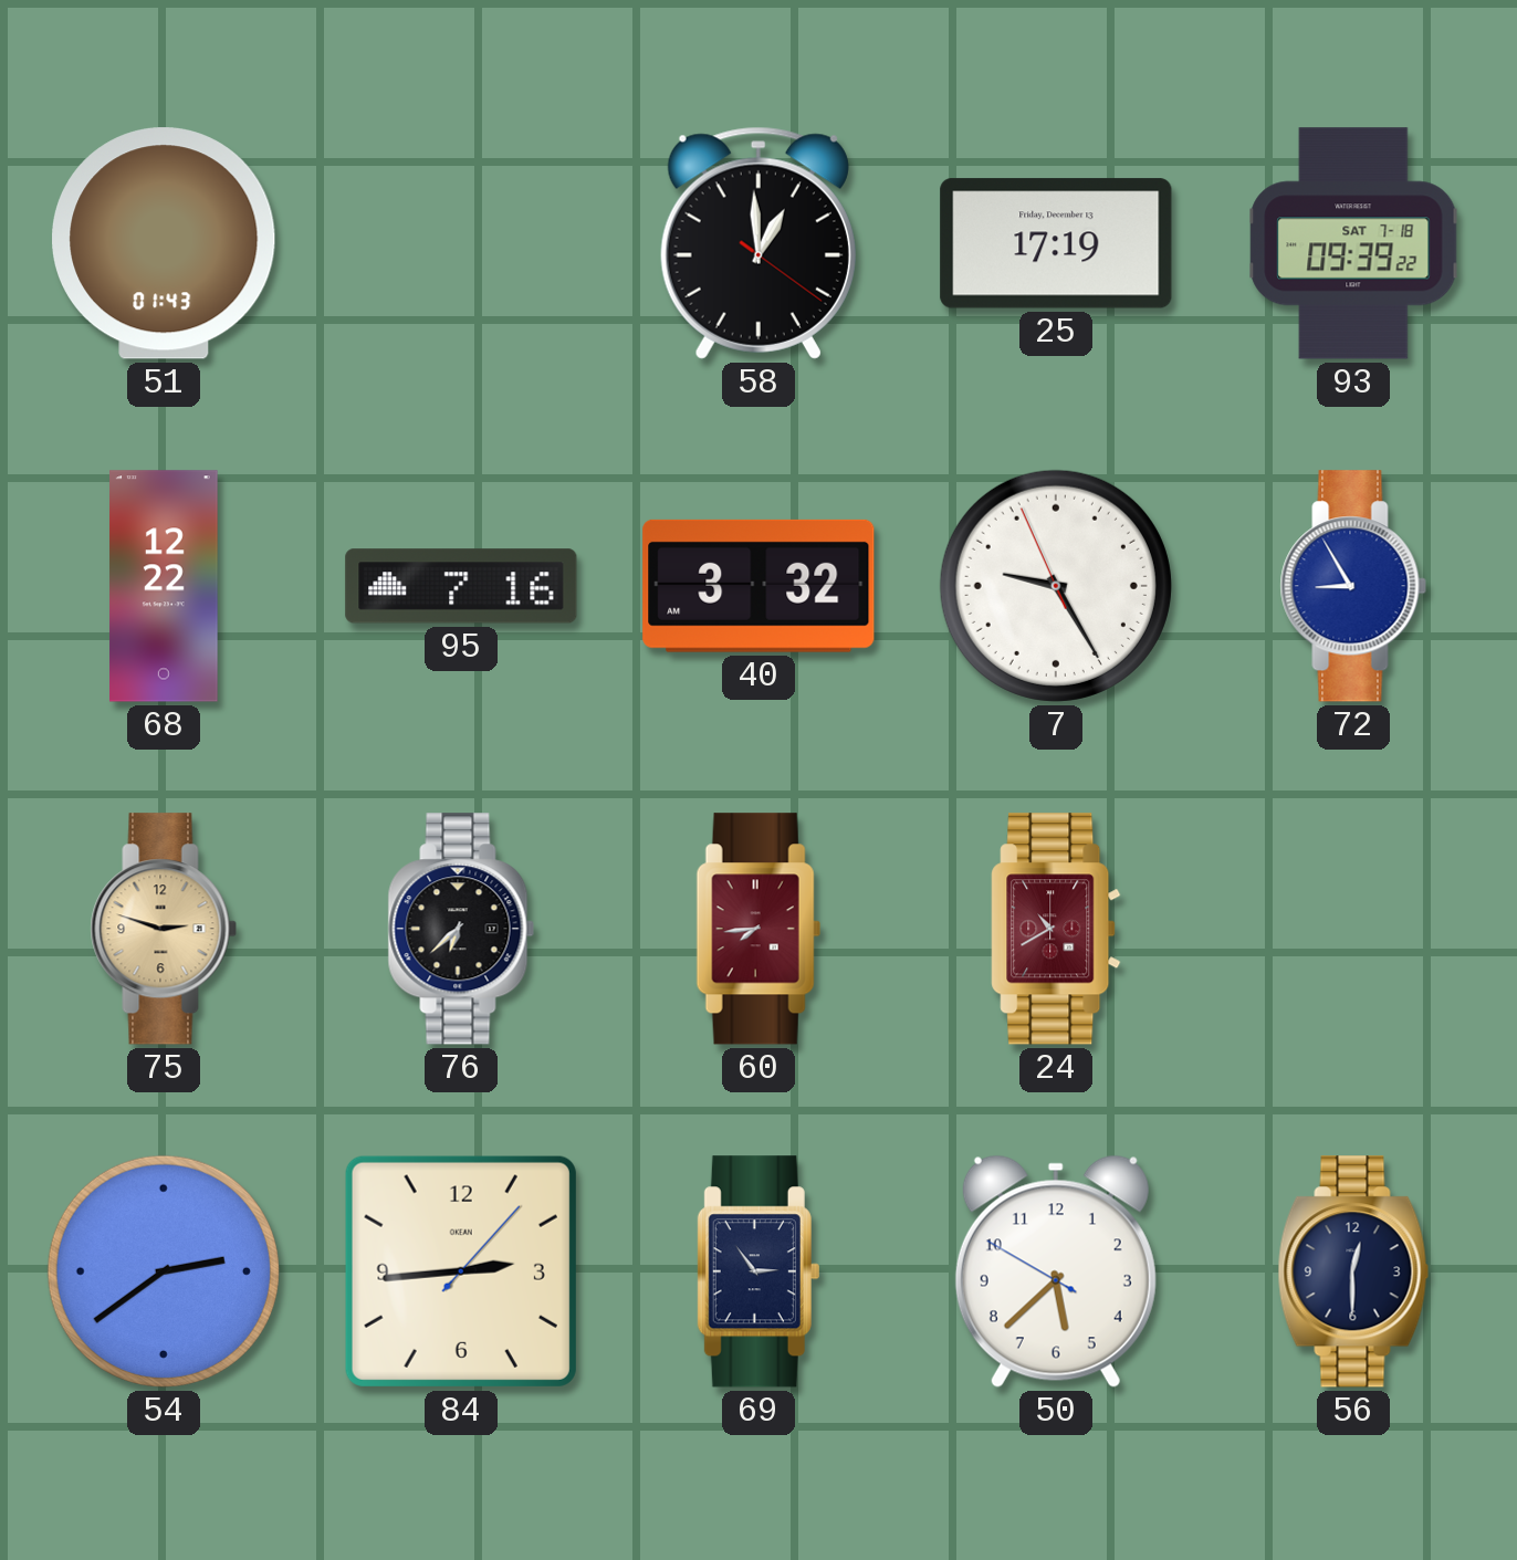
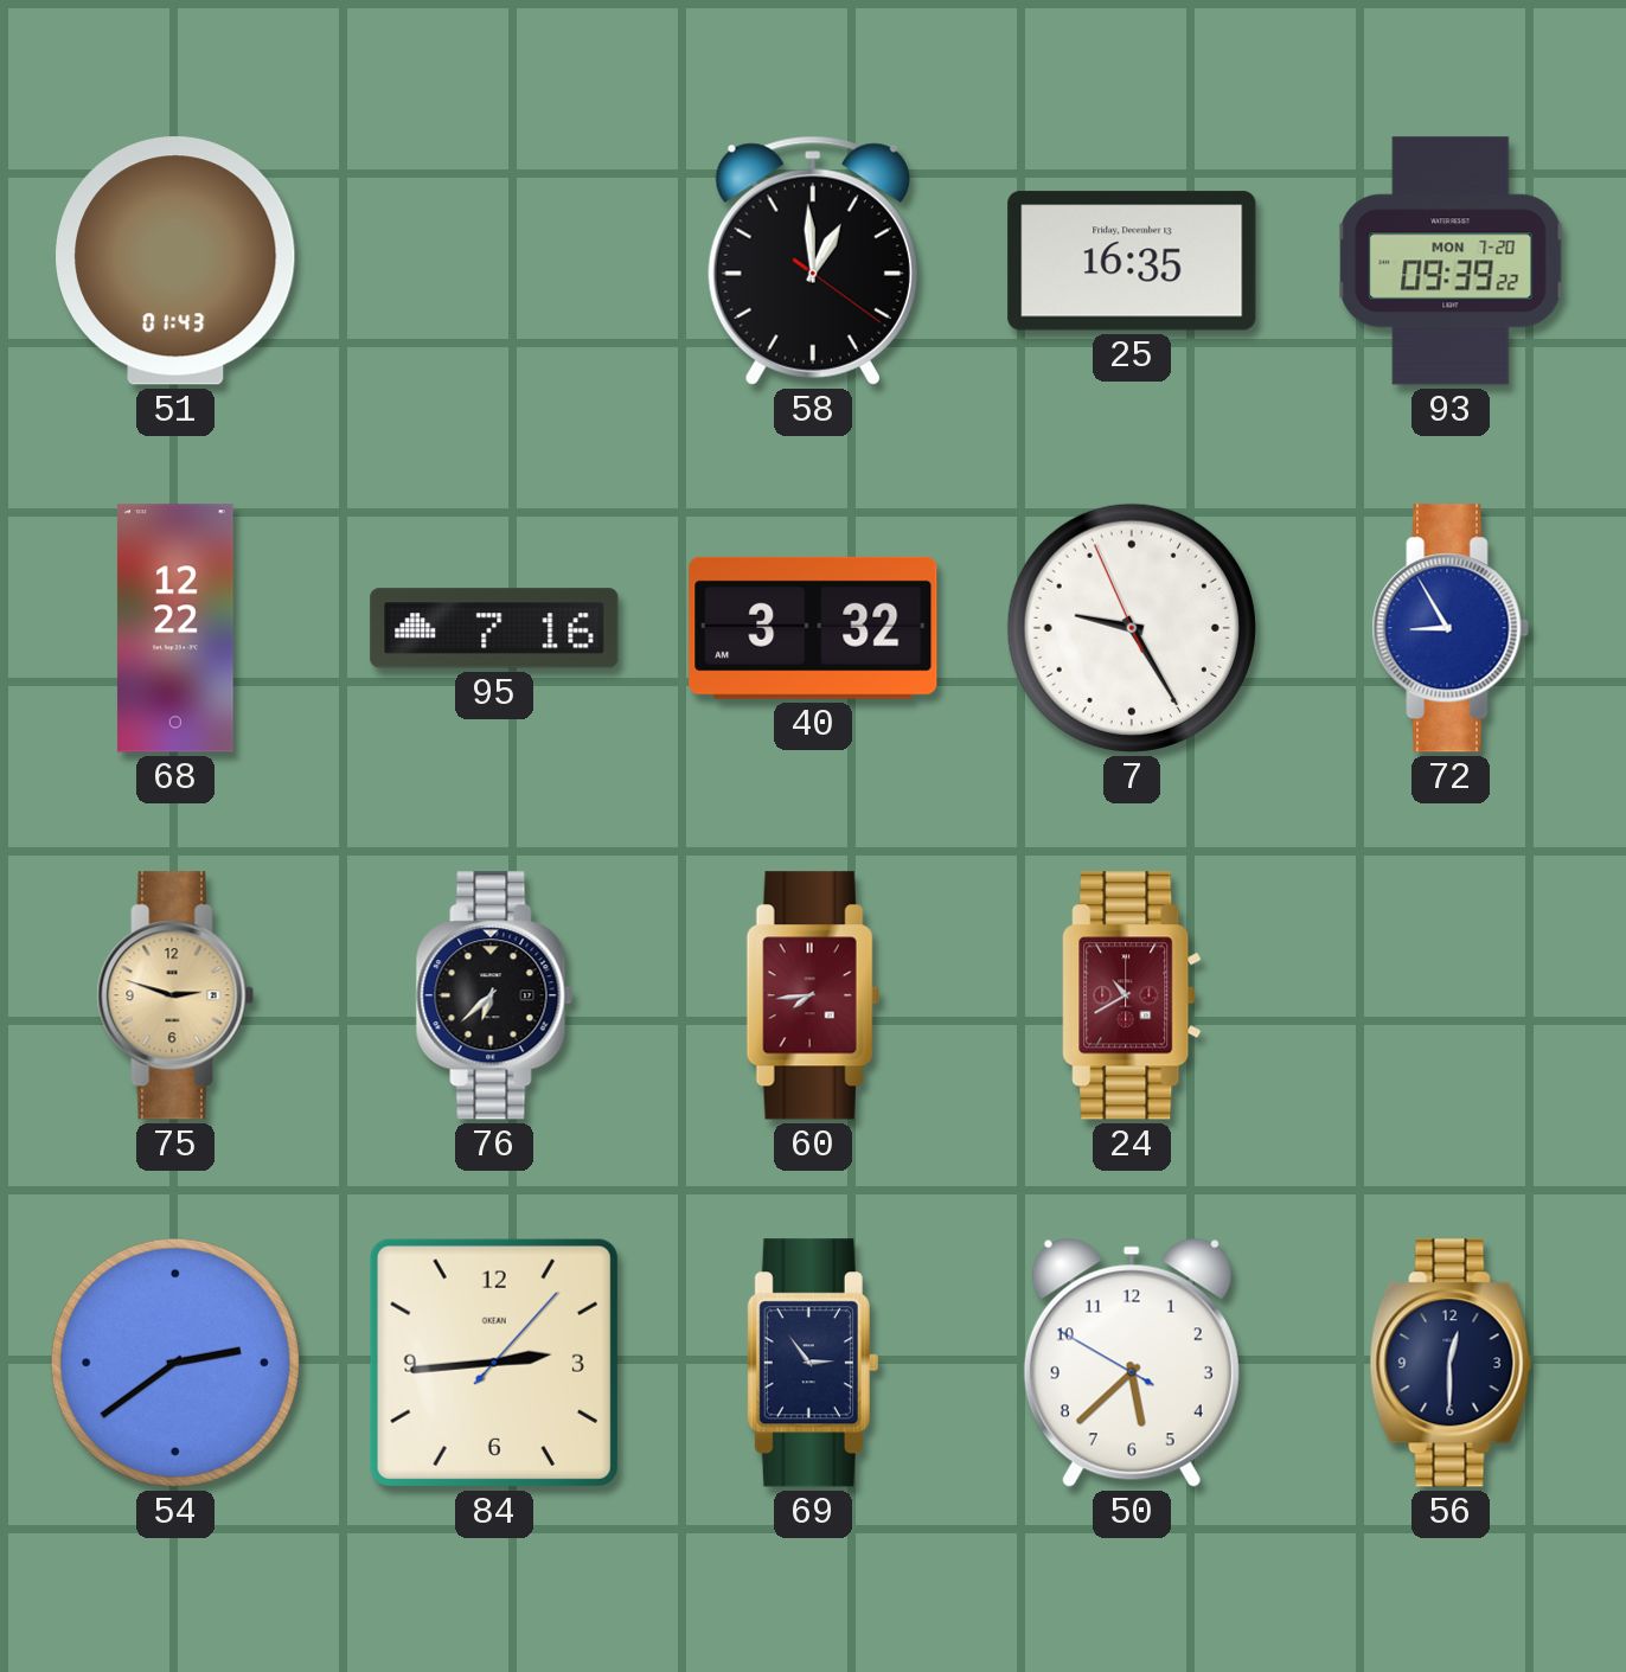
25: 17:19 -> 16:35
93 date: SAT 7-18 -> MON 7-20
